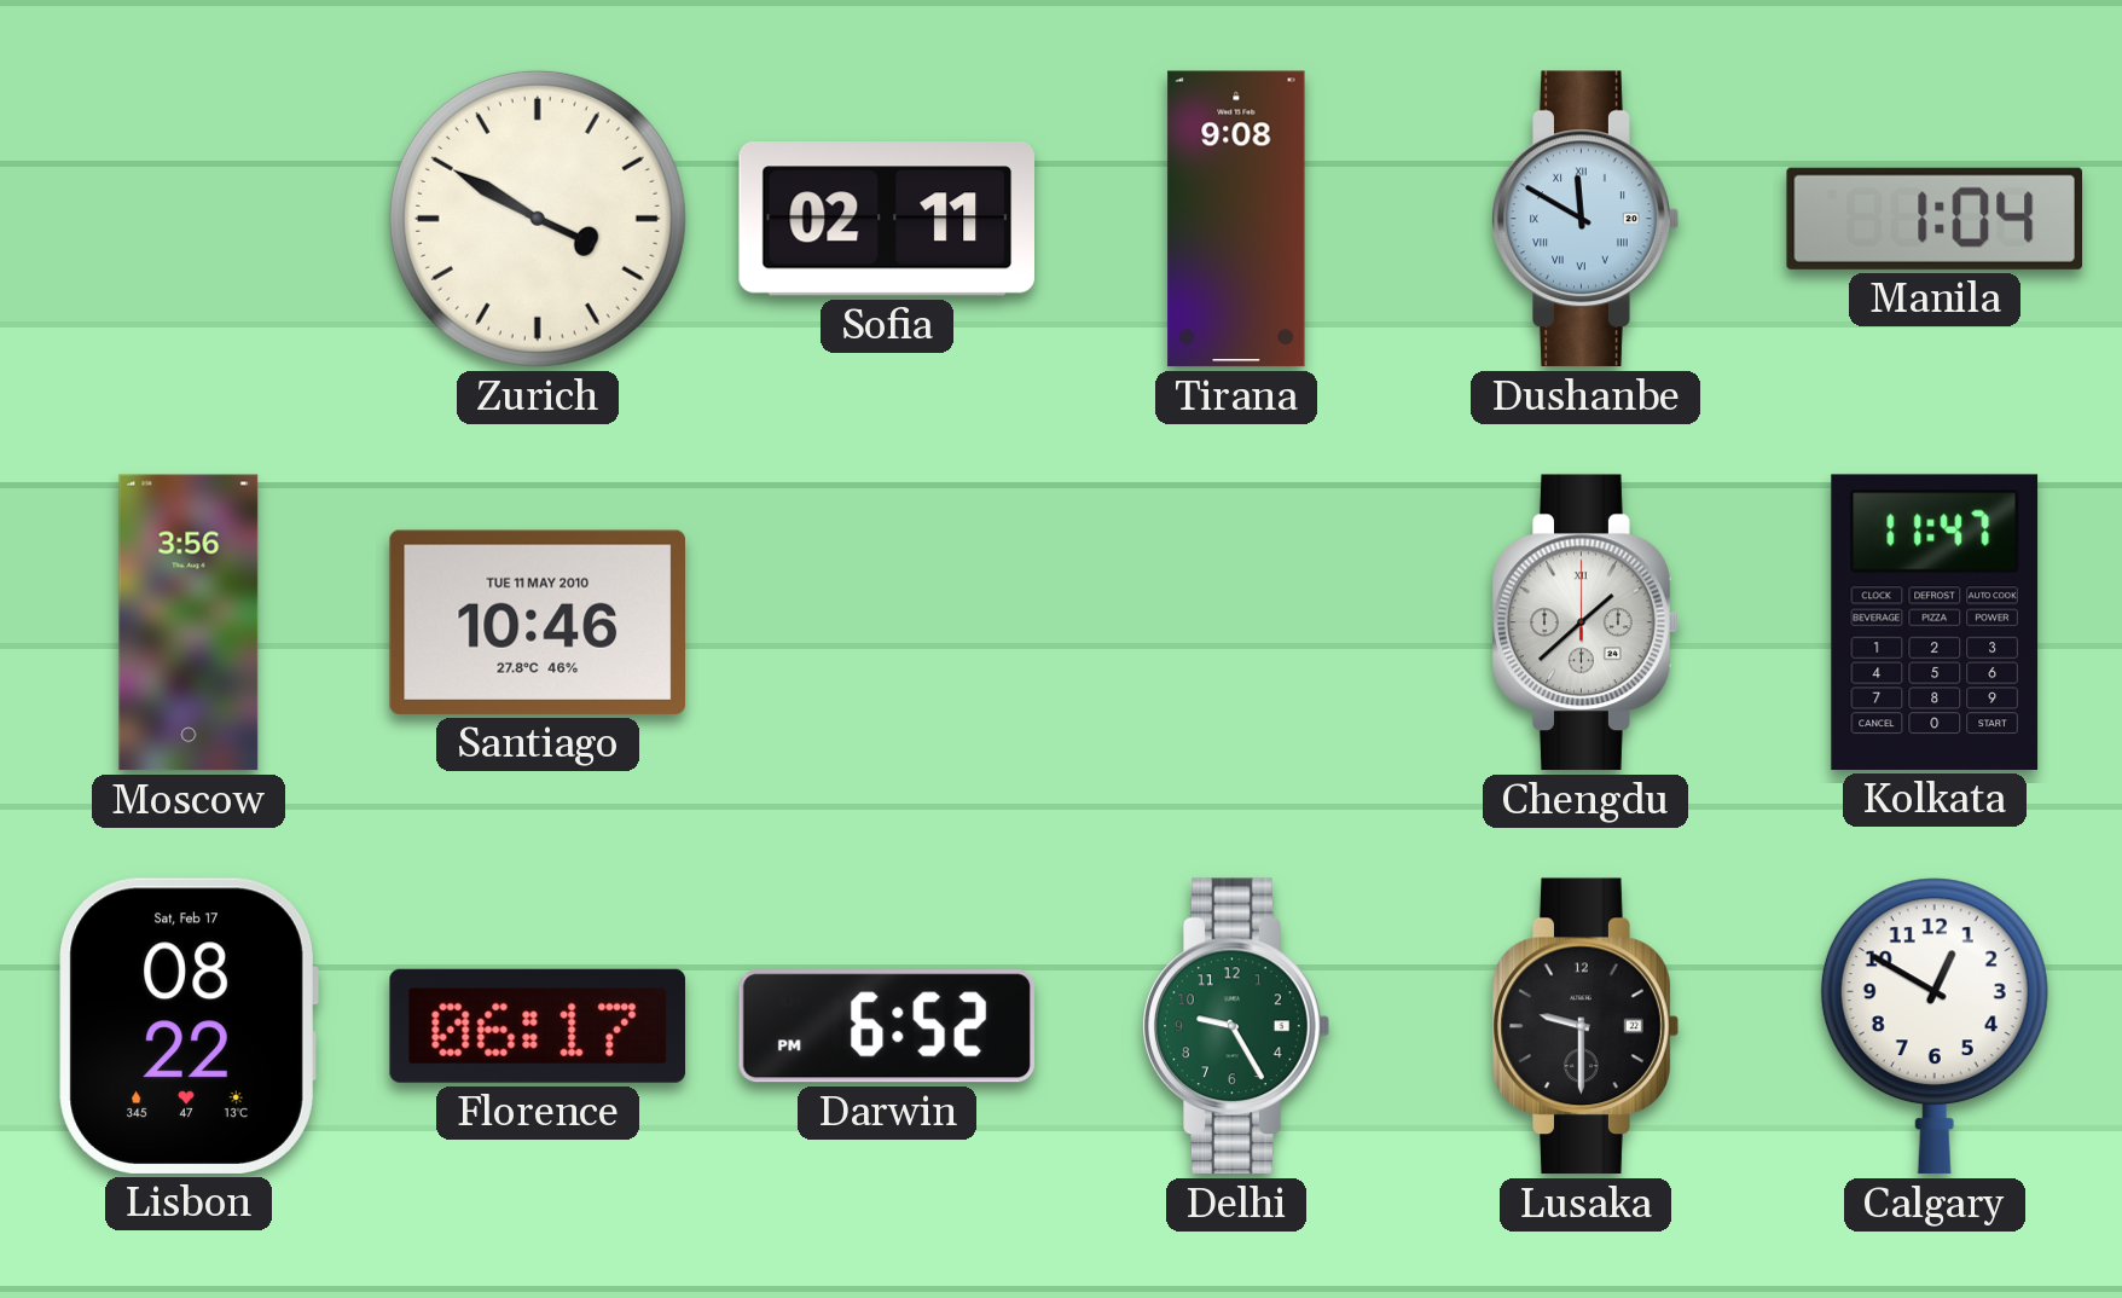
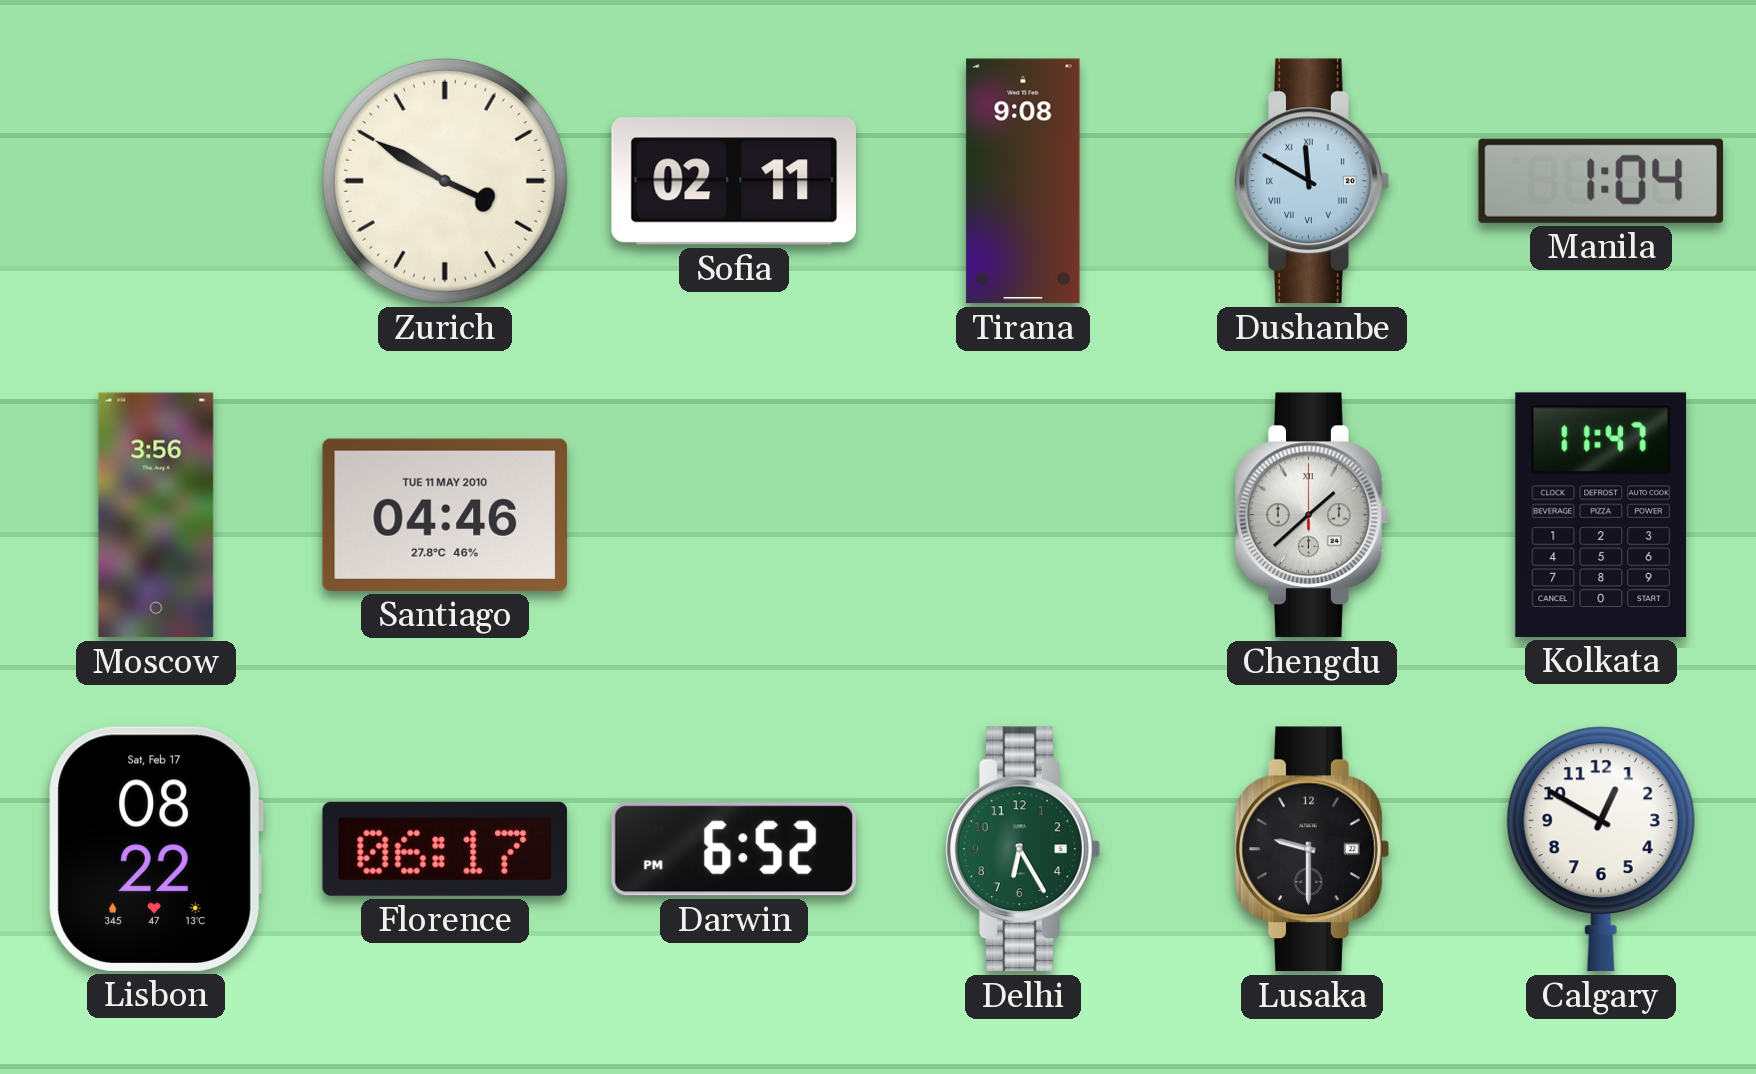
Santiago: 10:46 -> 04:46
Delhi: 9:25 -> 6:25
